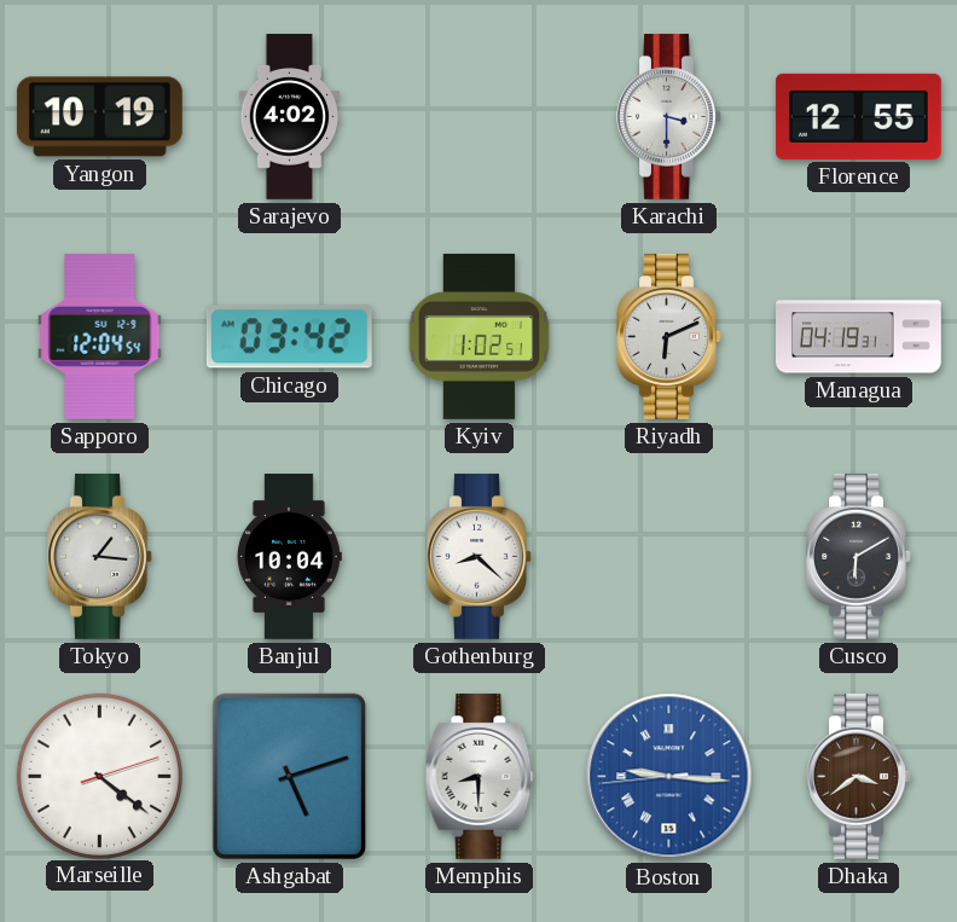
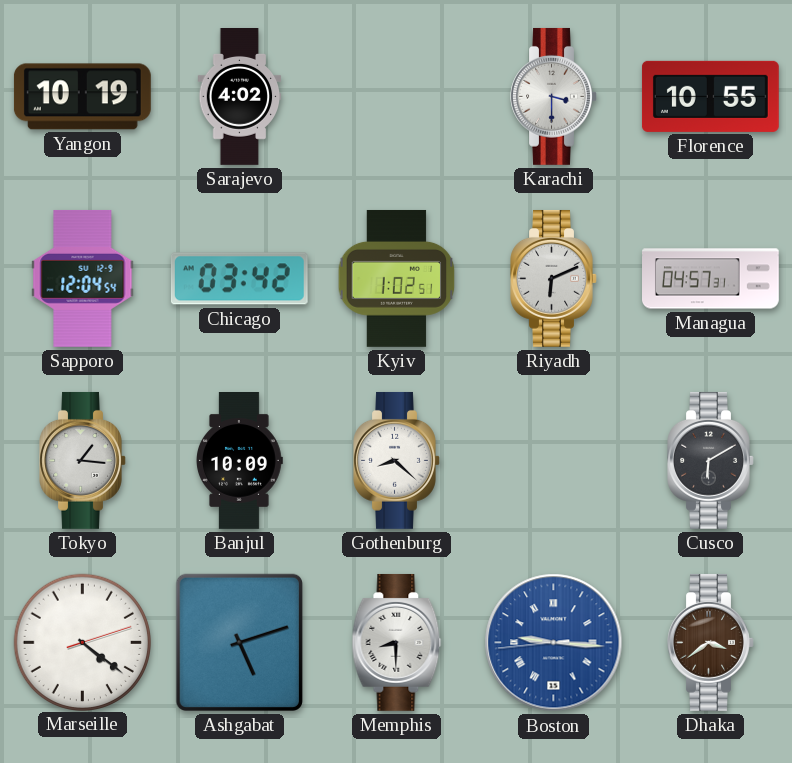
Florence: 12:55 -> 10:55
Managua: 04:19 -> 04:57
Banjul: 10:04 -> 10:09
